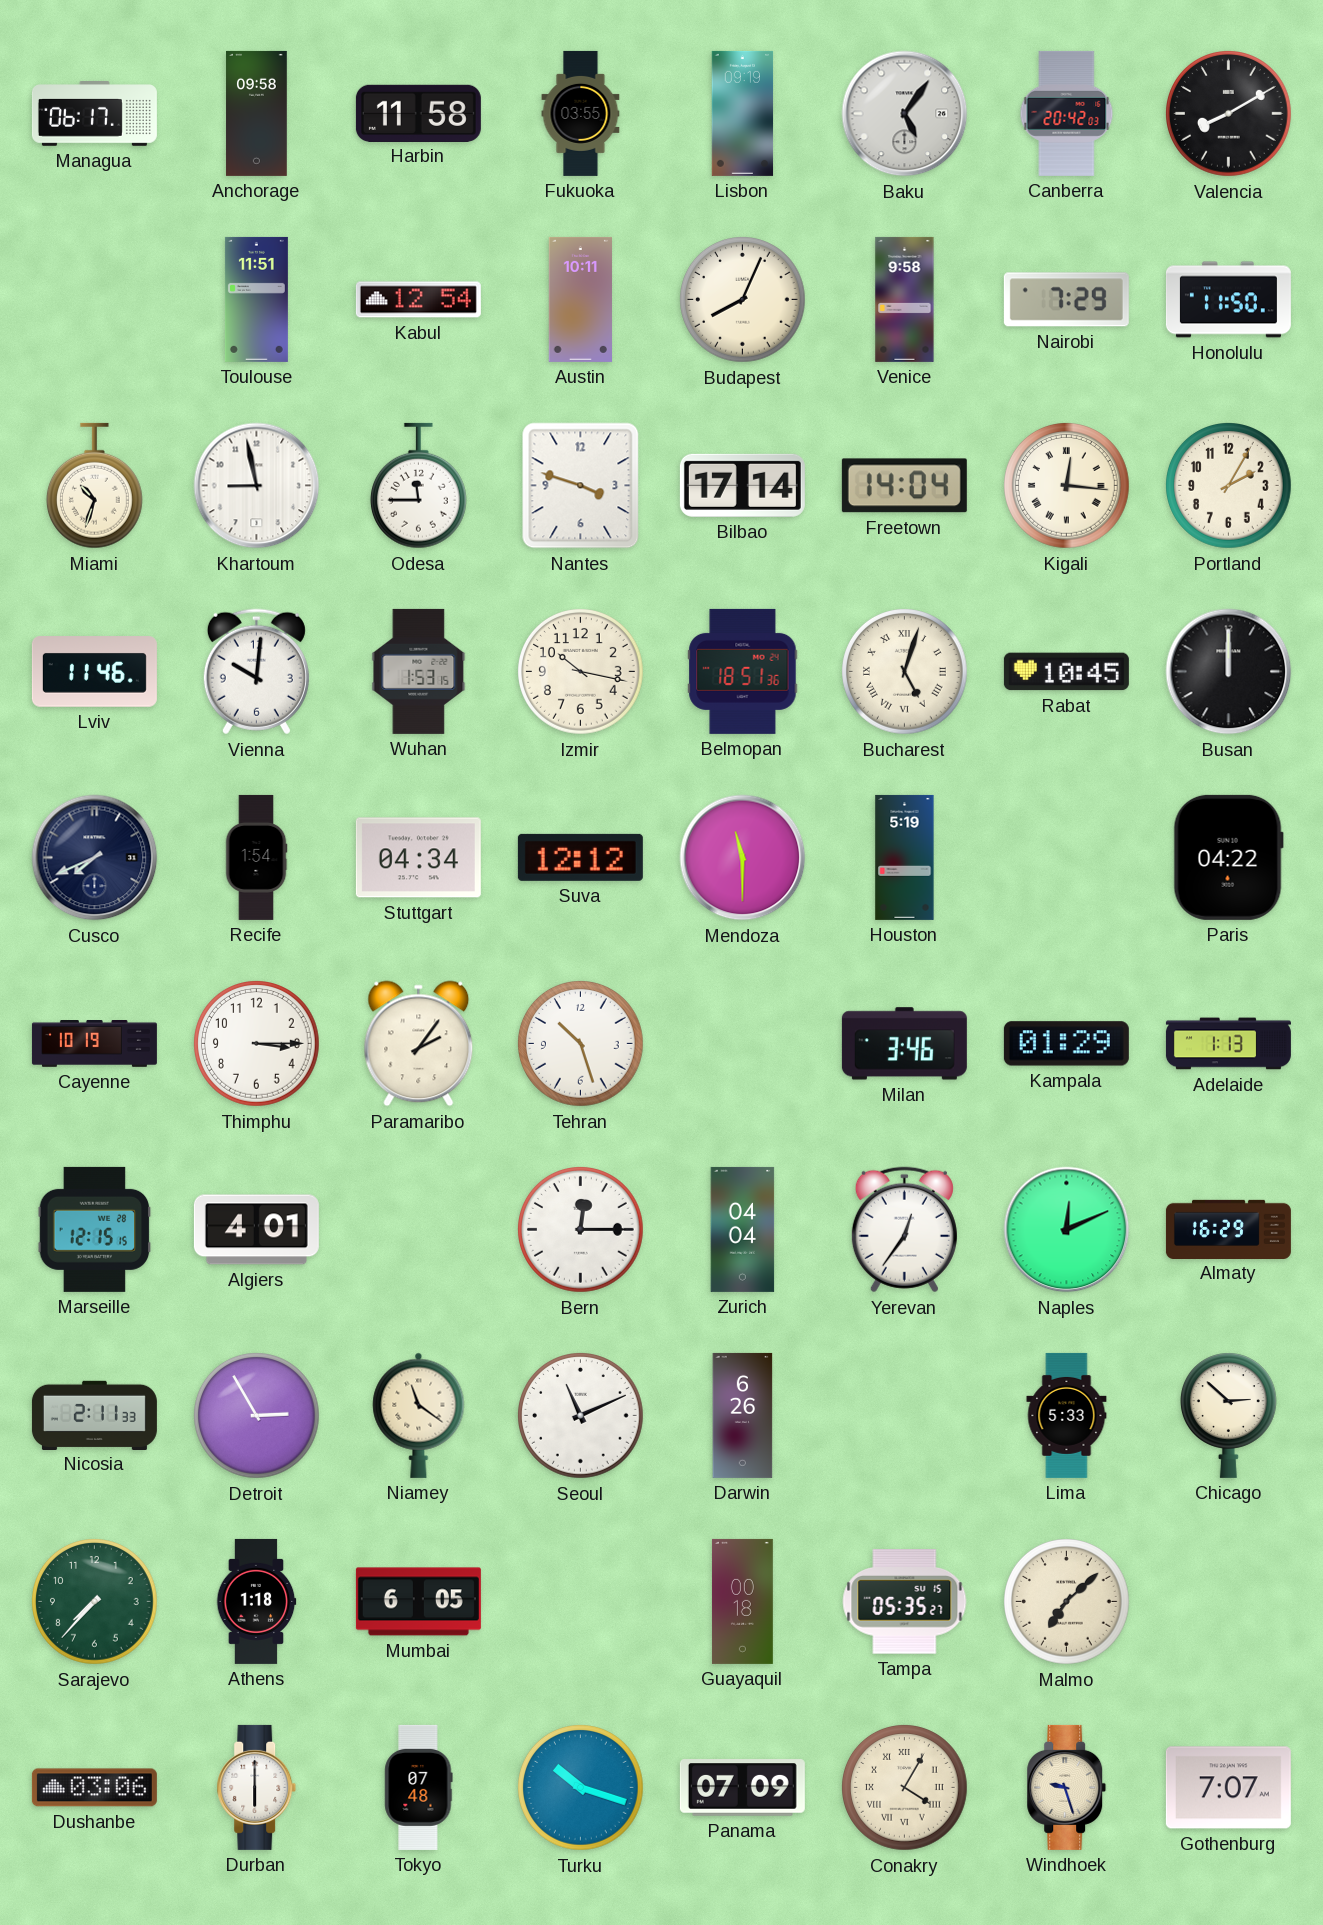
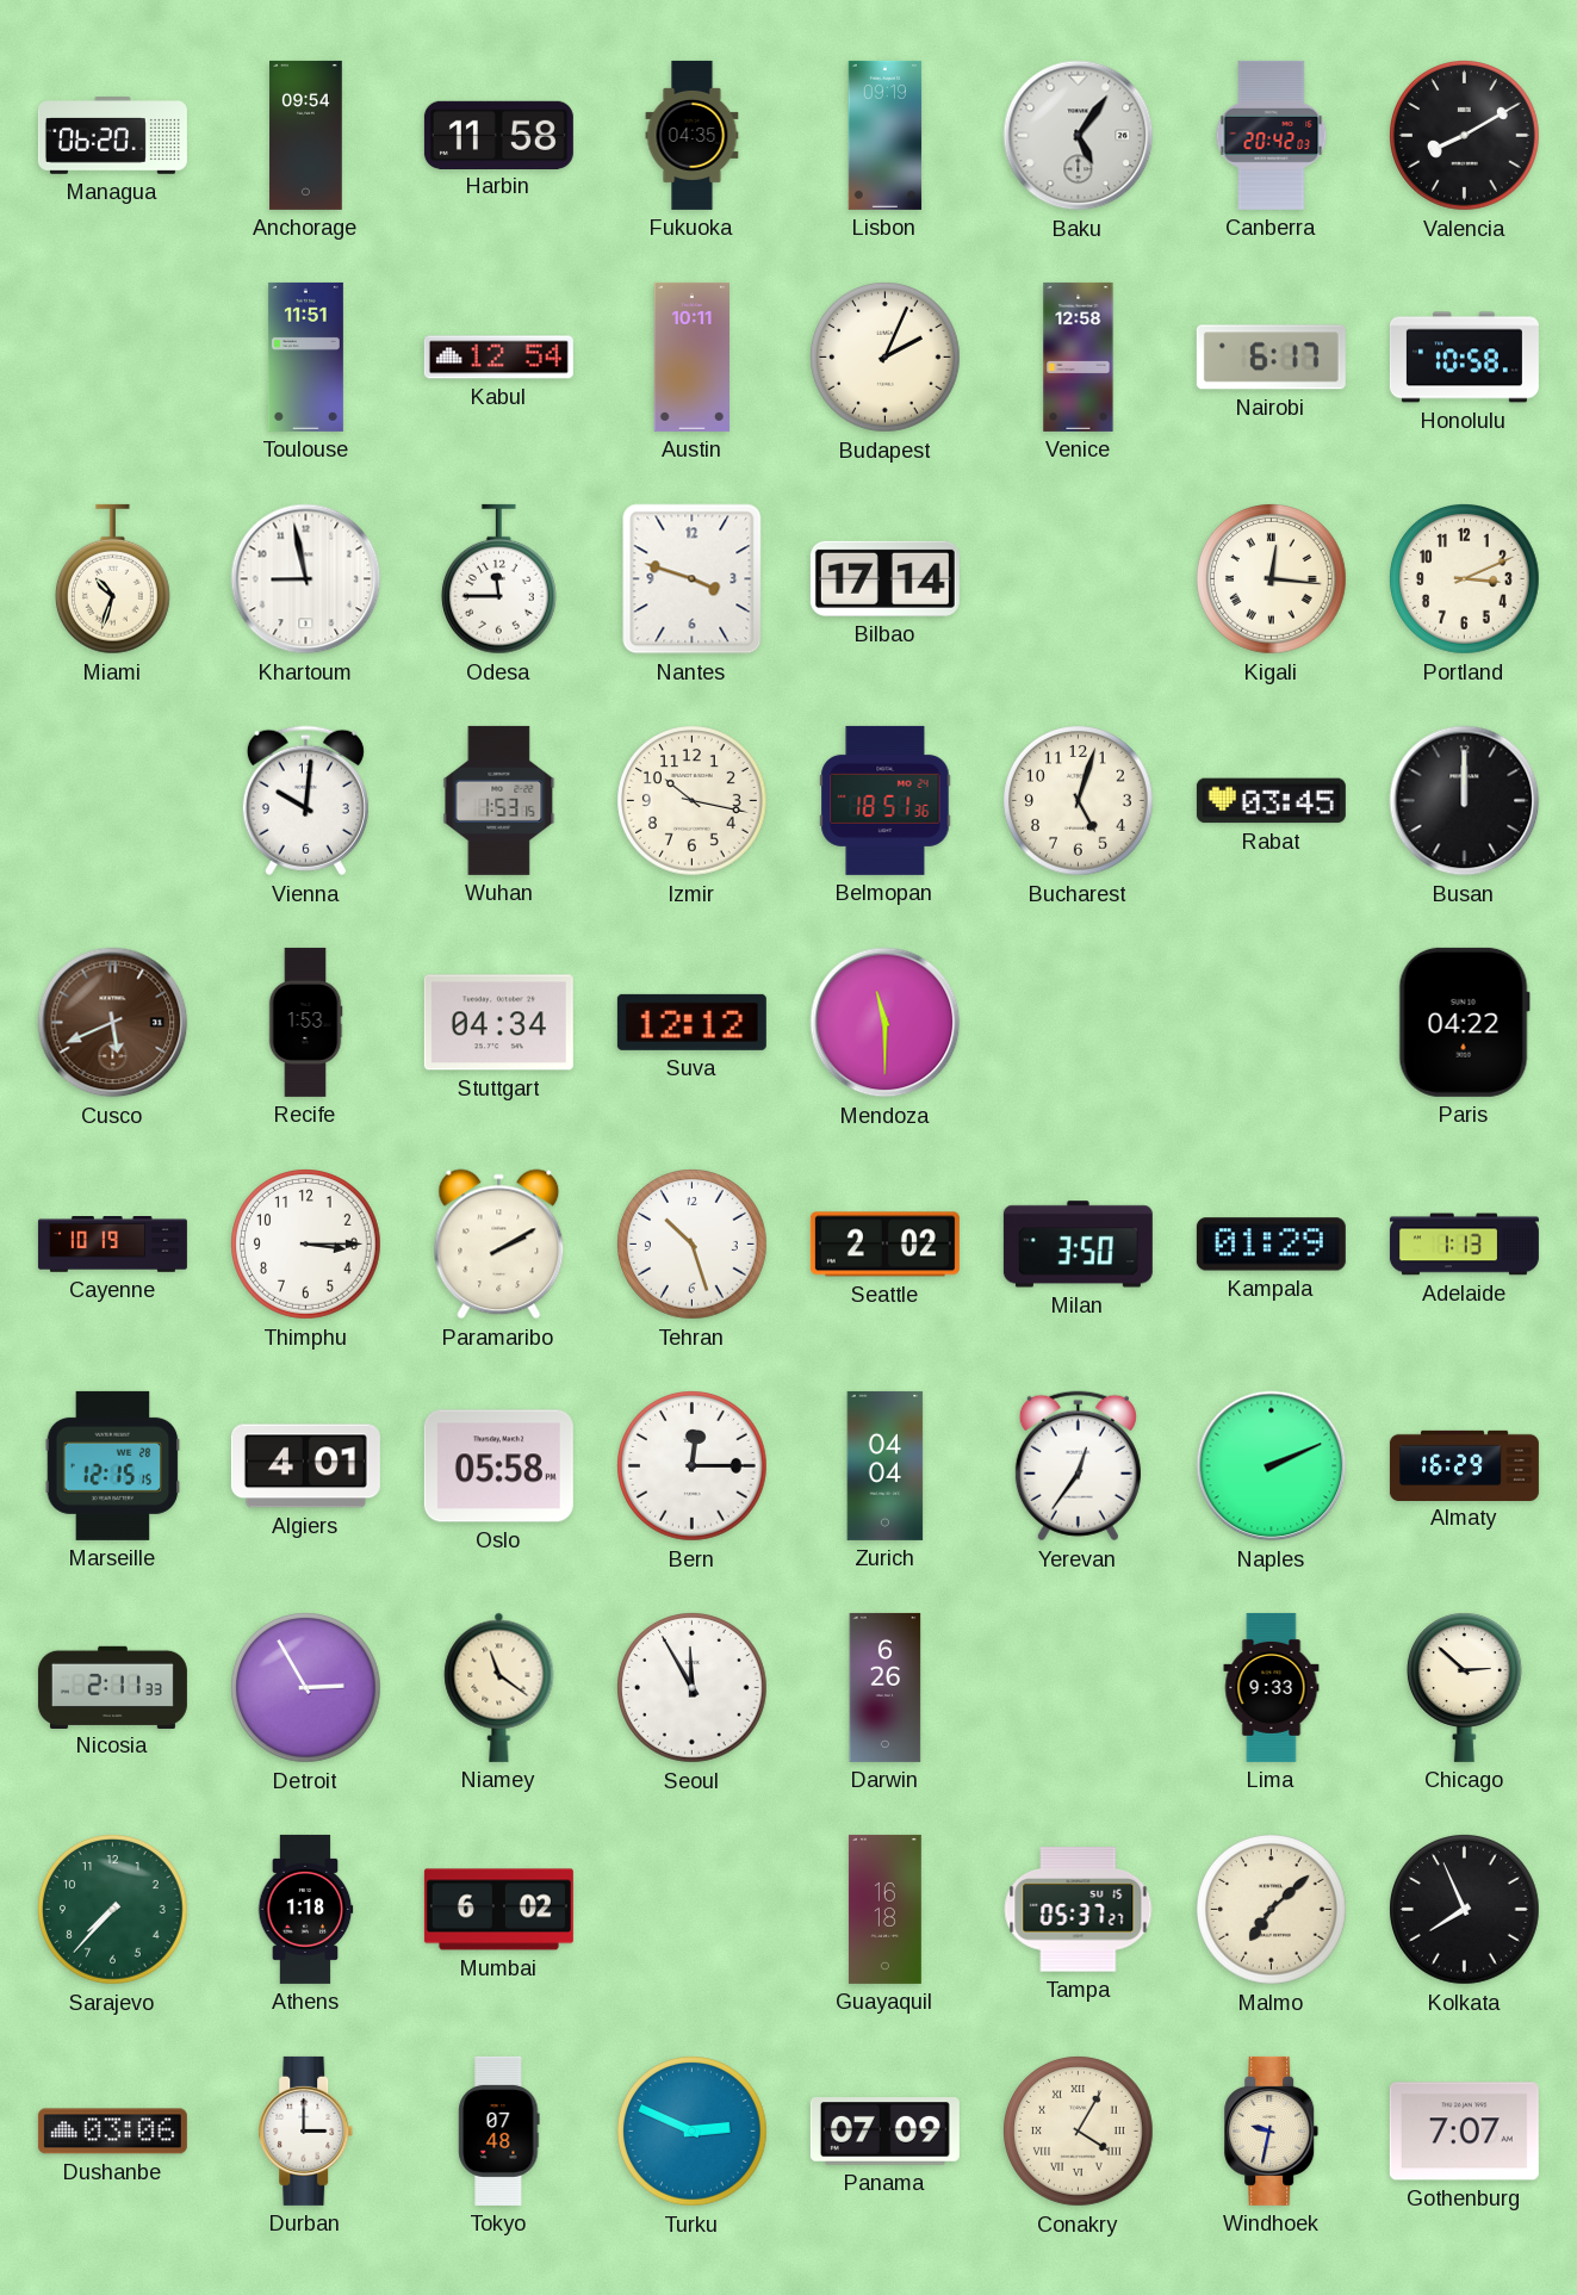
Managua: 06:17 -> 06:20
Anchorage: 09:58 -> 09:54
Fukuoka: 03:55 -> 04:35
Budapest: 8:04 -> 2:04
Venice: 9:58 -> 12:58
Nairobi: 7:29 -> 6:17
Honolulu: 11:50 -> 10:58
Freetown: 14:04 -> none
Portland: 2:05 -> 3:11
Lviv: 11:46 -> none
Bucharest numerals: Roman -> Arabic
Rabat: 10:45 -> 03:45
Cusco: 7:41 -> 5:41
Cusco dial: navy -> brown
Recife: 1:54 -> 1:53
Houston: 5:19 -> none
Paramaribo: 2:06 -> 2:10
Seattle: none -> 2:02
Milan: 3:46 -> 3:50
Oslo: none -> 05:58
Naples: 12:11 -> 2:11
Seoul: 11:11 -> 11:55
Lima: 5:33 -> 9:33
Mumbai: 6:05 -> 6:02
Guayaquil: 00:18 -> 16:18
Tampa: 05:35 -> 05:37
Kolkata: none -> 7:56
Durban: 6:00 -> 3:00
Turku: 10:18 -> 2:49
Windhoek: 9:27 -> 9:32
